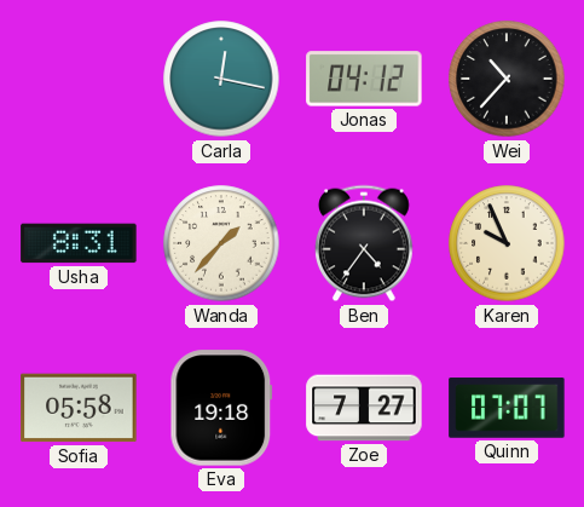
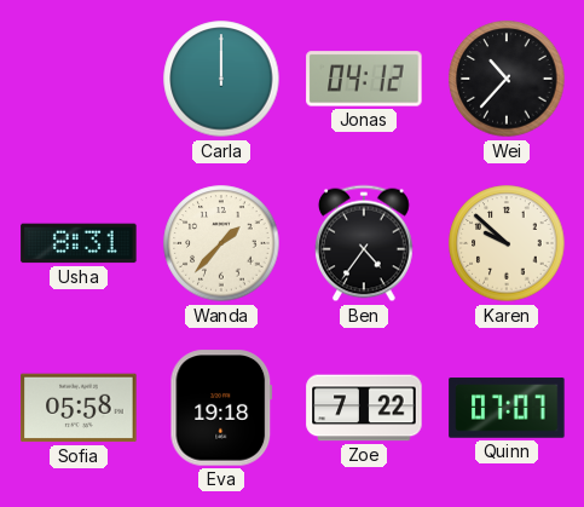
Carla: 12:17 -> 12:00
Karen: 9:56 -> 9:52
Zoe: 7:27 -> 7:22
